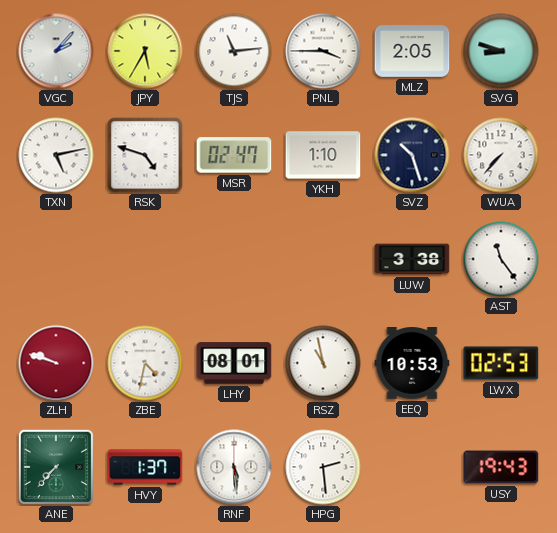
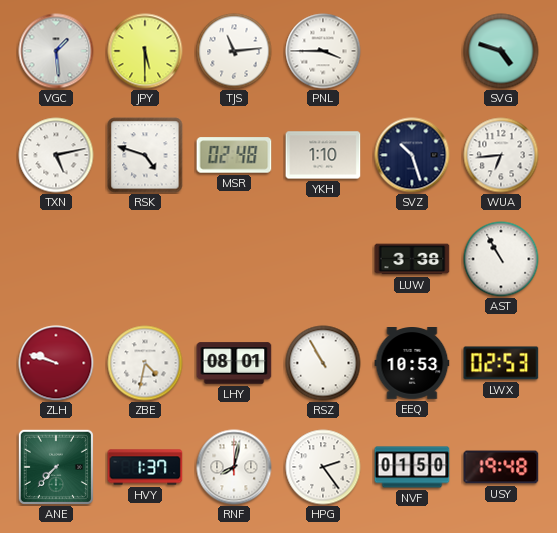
VGC: 2:07 -> 1:29
JPY: 5:35 -> 5:30
MLZ: 2:05 -> none
SVG: 8:48 -> 4:48
MSR: 02:47 -> 02:48
WUA: 7:37 -> 6:44
AST: 11:24 -> 10:55
RSZ: 10:58 -> 10:55
RNF: 5:29 -> 8:02
HPG: 2:29 -> 2:24
NVF: none -> 01:50
USY: 19:43 -> 19:48
